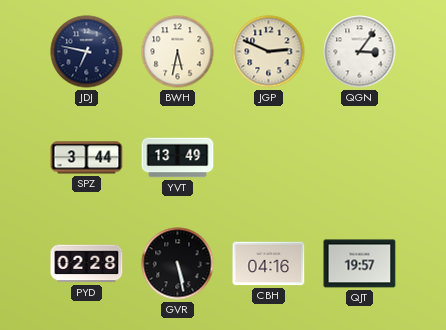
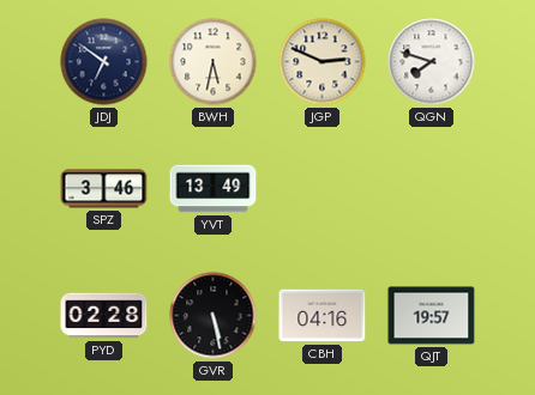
JDJ: 6:47 -> 6:51
QGN: 3:06 -> 7:48
SPZ: 3:44 -> 3:46
